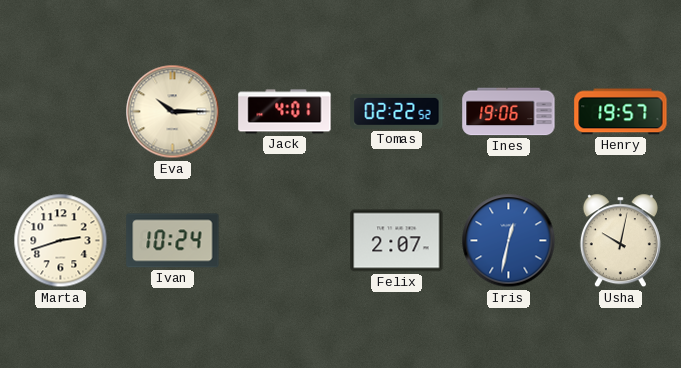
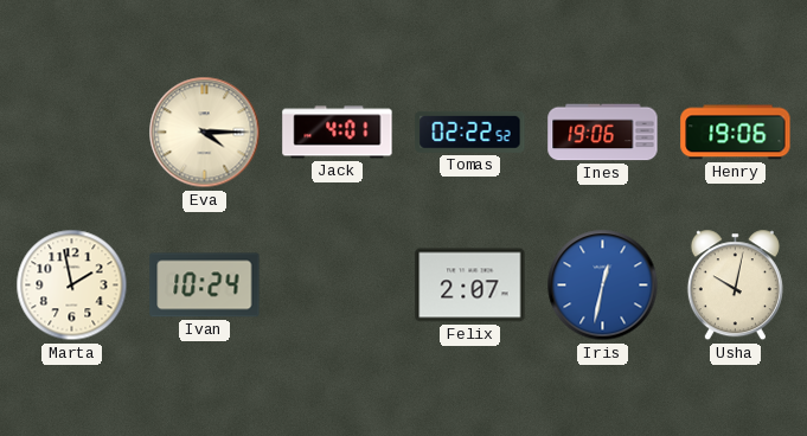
Eva: 10:15 -> 4:15
Henry: 19:57 -> 19:06
Marta: 2:42 -> 1:58
